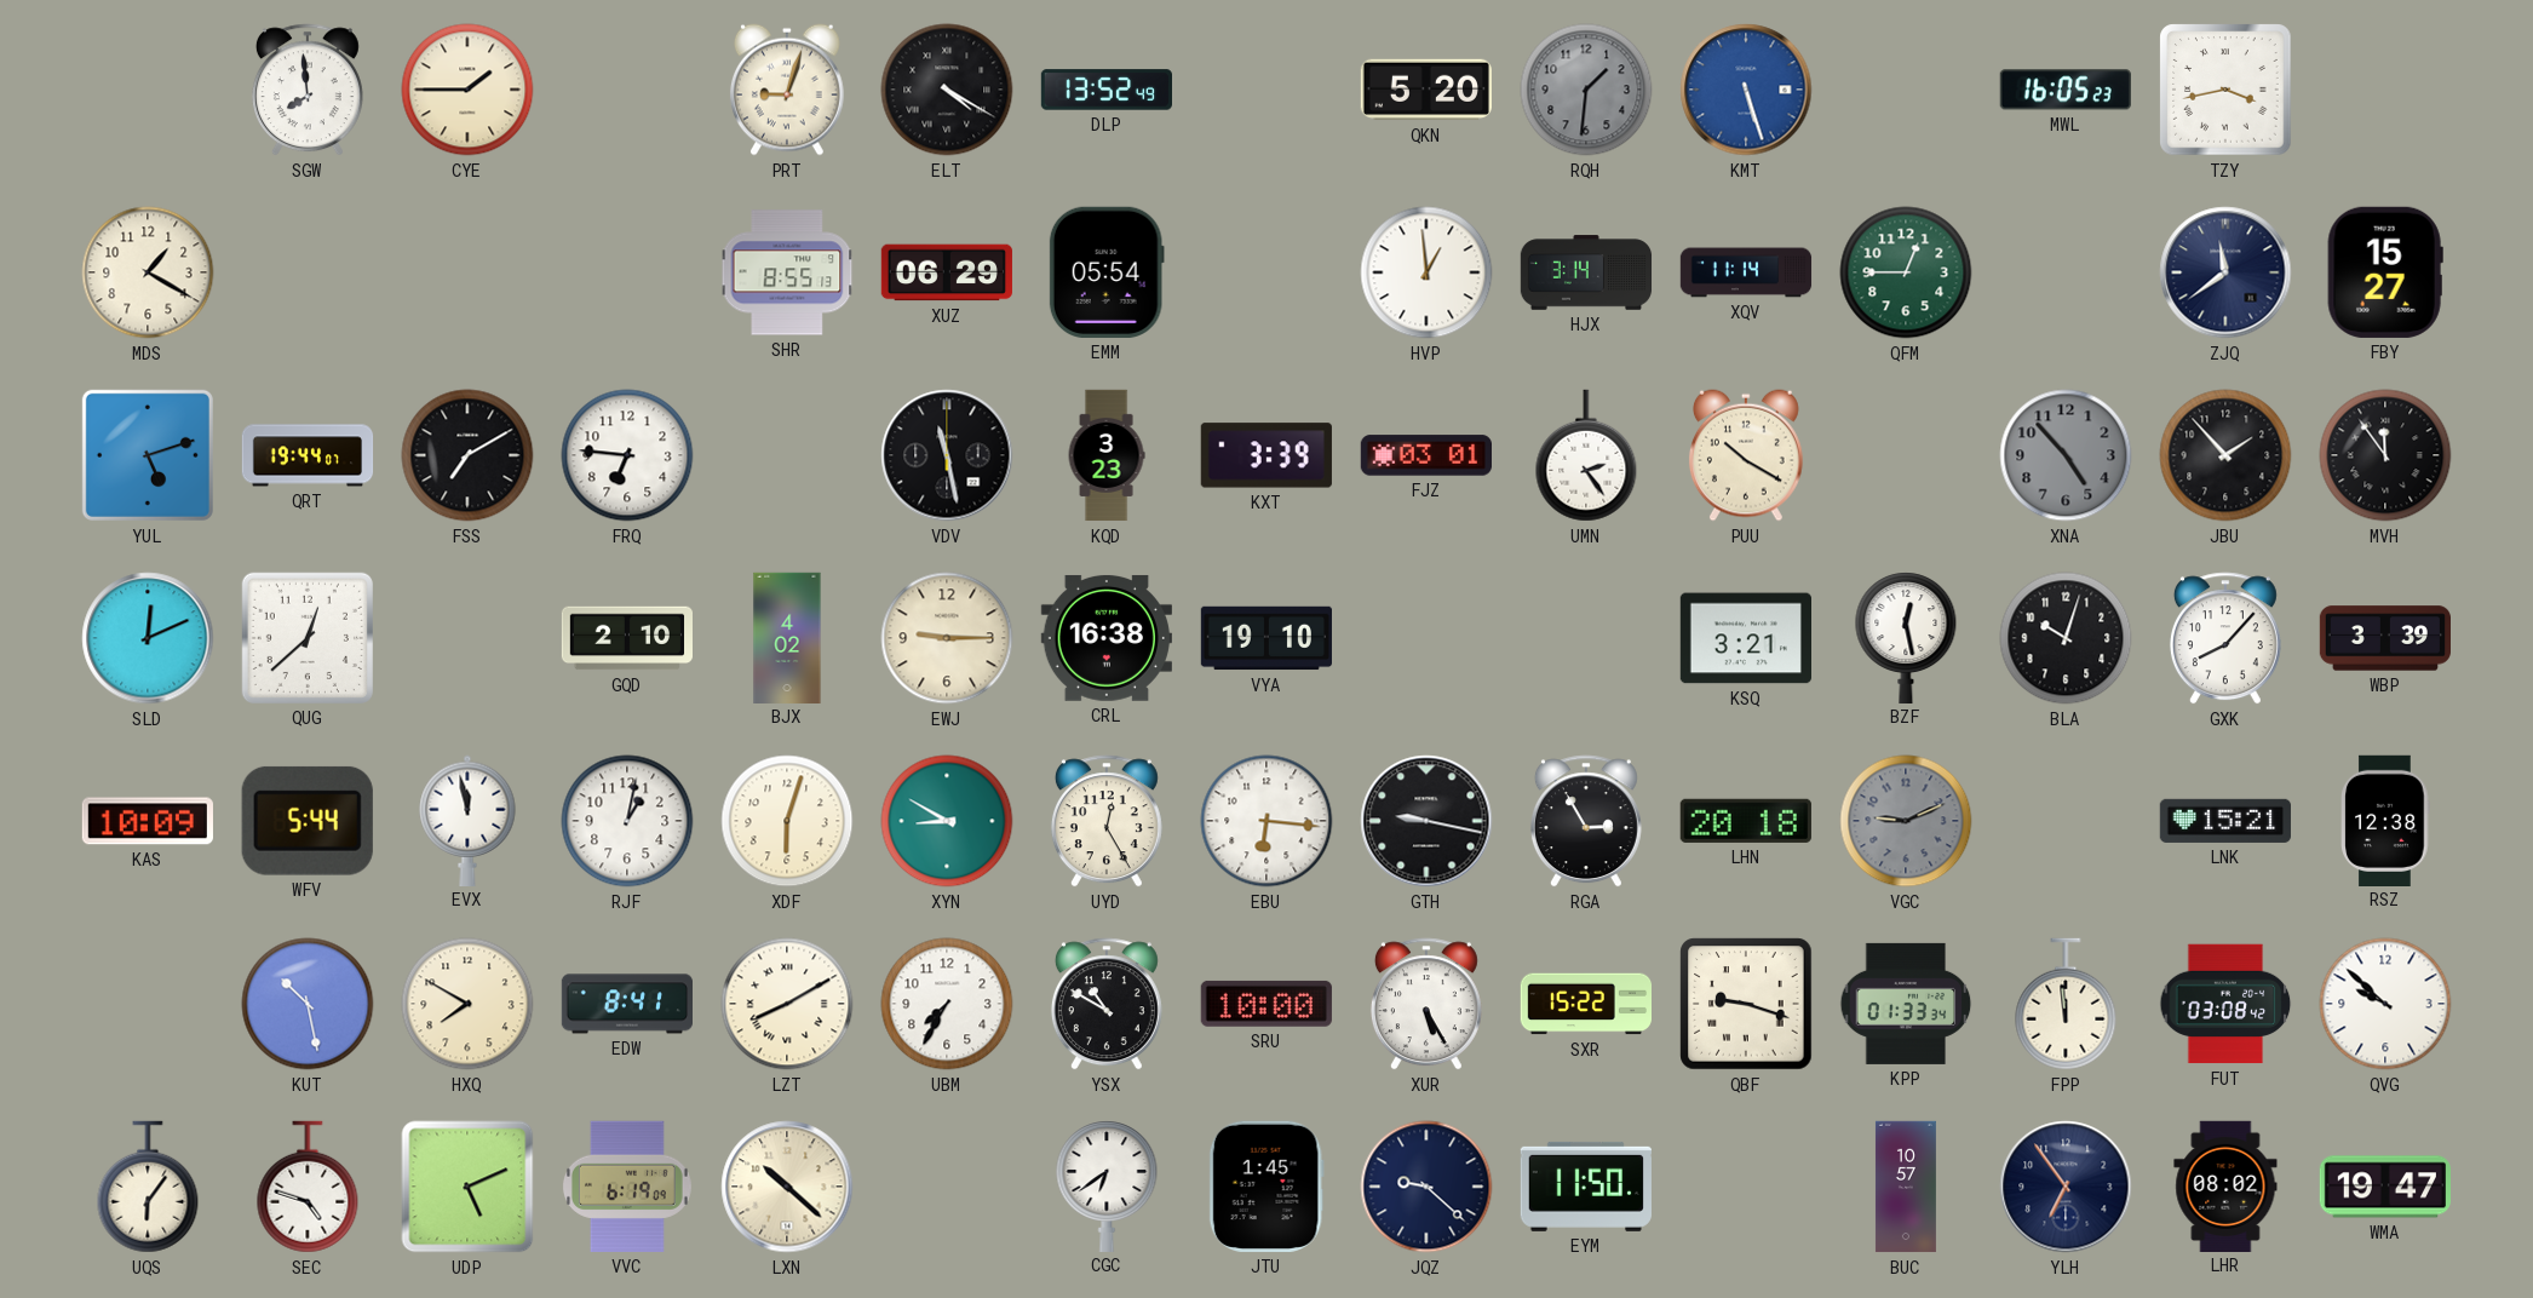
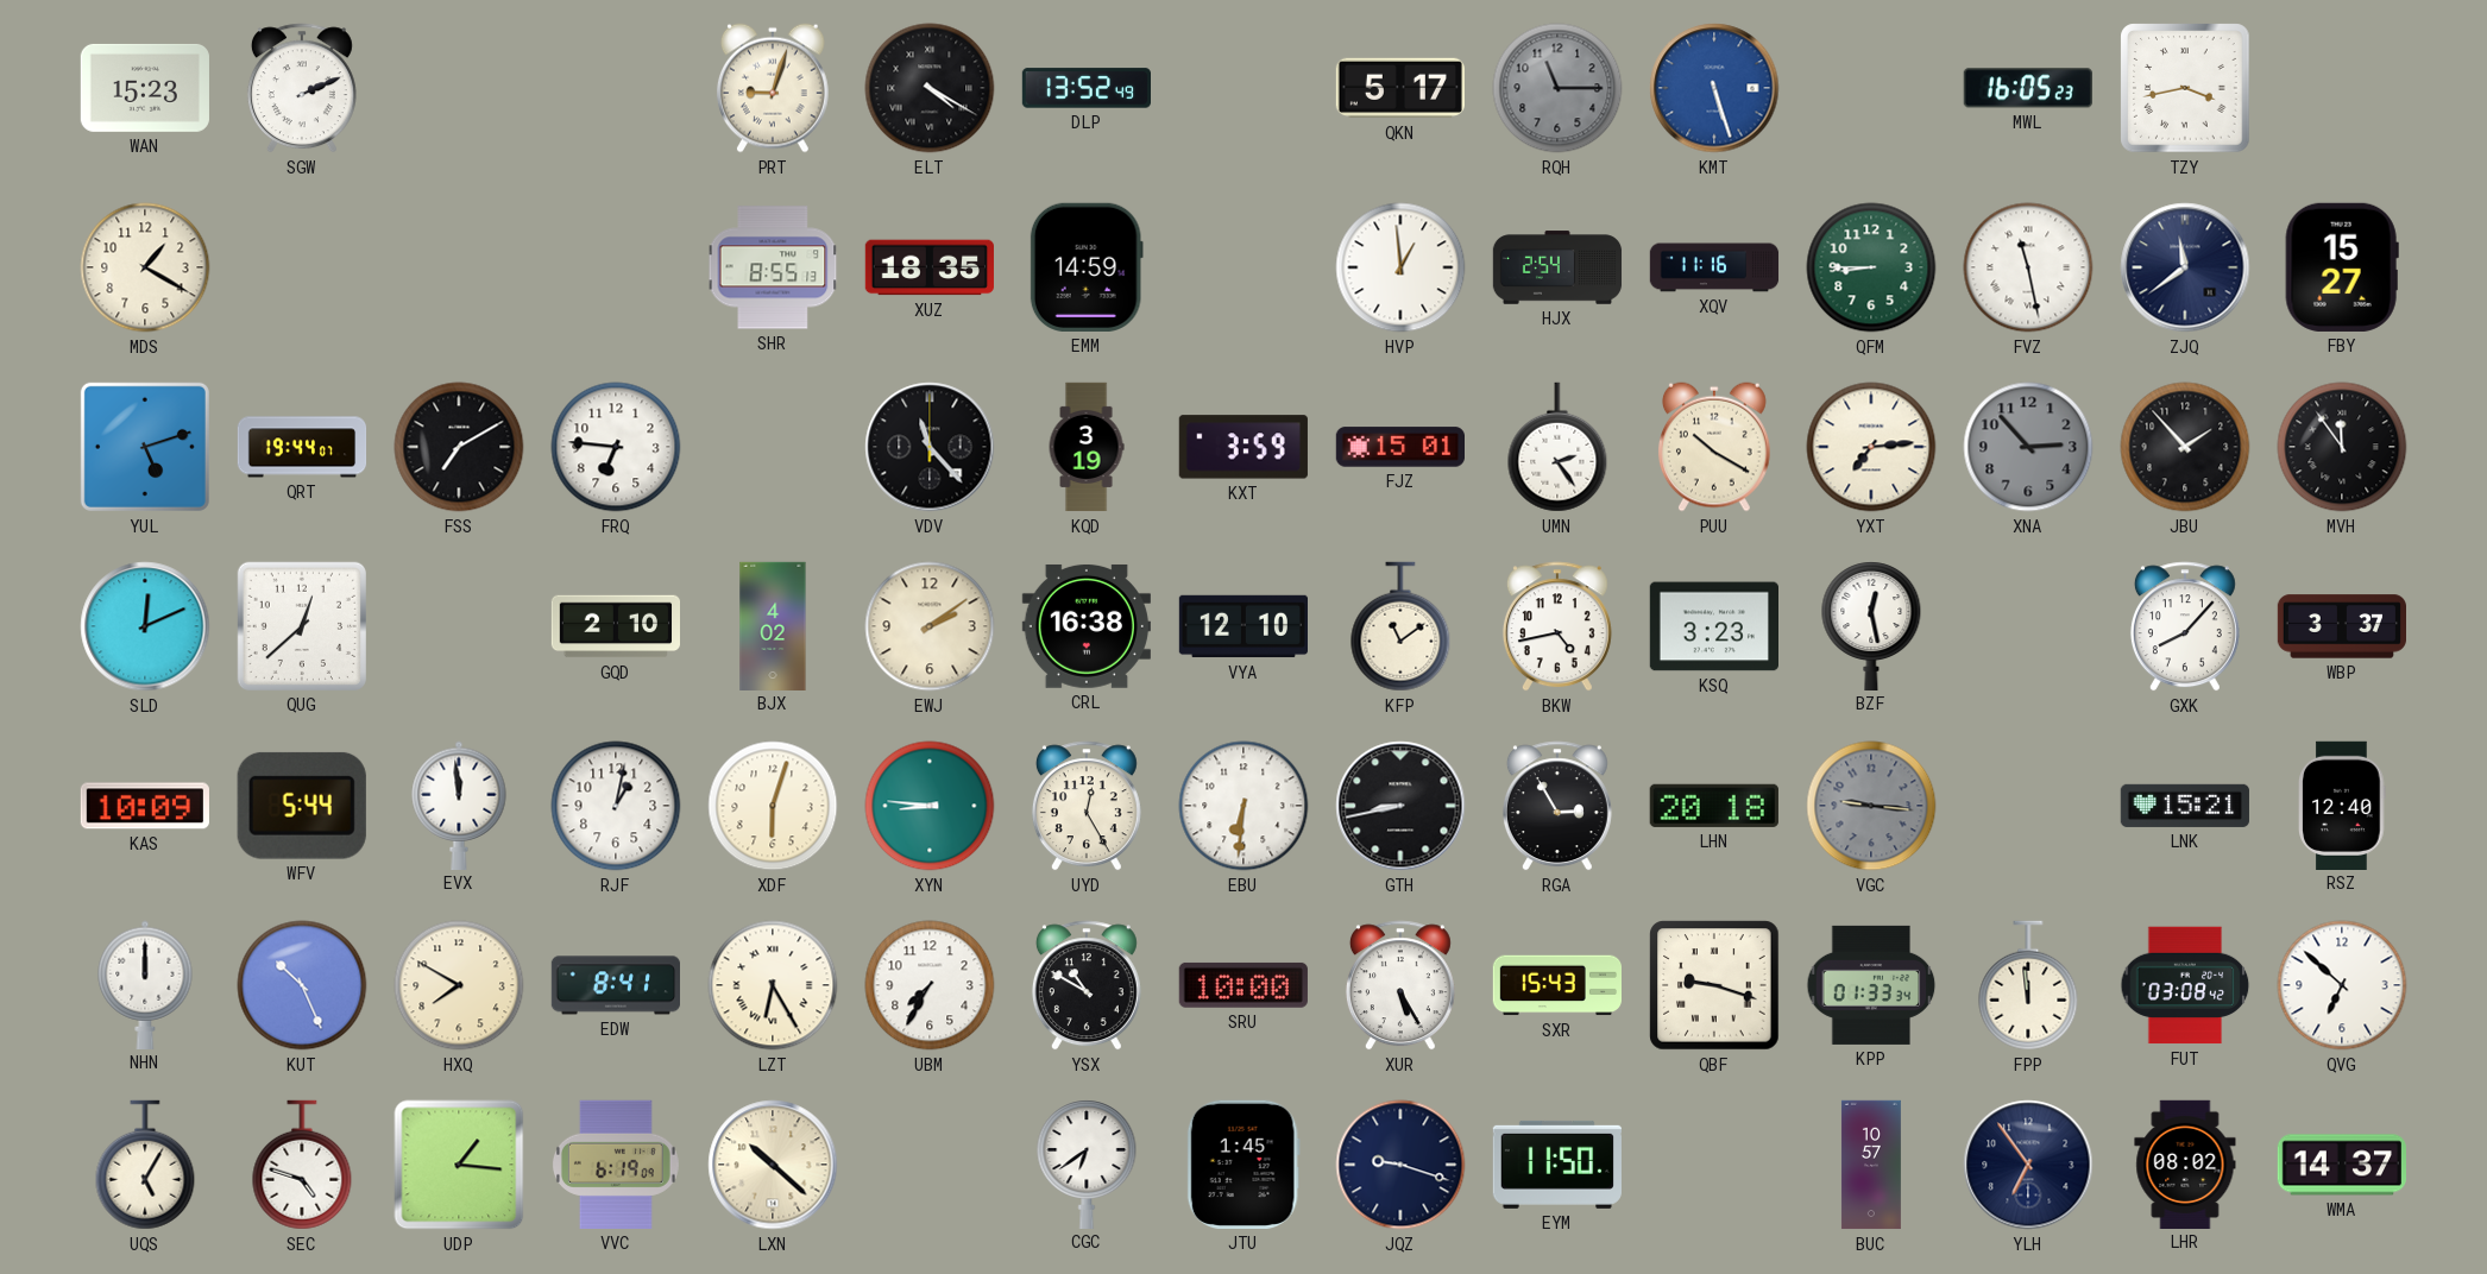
WAN: none -> 15:23
SGW: 7:59 -> 2:11
CYE: 1:45 -> none
QKN: 5:20 -> 5:17
RQH: 1:31 -> 11:15
XUZ: 06:29 -> 18:35
EMM: 05:54 -> 14:59
HJX: 3:14 -> 2:54
XQV: 11:14 -> 11:16
QFM: 12:45 -> 8:45
FVZ: none -> 11:28
VDV: 11:28 -> 11:23
KQD: 3:23 -> 3:19
KXT: 3:39 -> 3:59
FJZ: 03:01 -> 15:01
YXT: none -> 7:14
XNA: 4:53 -> 2:53
EWJ: 9:15 -> 2:09
VYA: 19:10 -> 12:10
KFP: none -> 11:09
BKW: none -> 4:43
KSQ: 3:21 -> 3:23
BLA: 10:03 -> none
WBP: 3:39 -> 3:37
EVX: 11:58 -> 11:59
XYN: 8:50 -> 8:46
EBU: 6:16 -> 6:31
GTH: 9:17 -> 8:43
VGC: 9:11 -> 9:16
RSZ: 12:38 -> 12:40
NHN: none -> 12:00
KUT: 10:28 -> 10:26
LZT: 8:10 -> 6:25
SXR: 15:22 -> 15:43
QVG: 9:52 -> 6:52
UQS: 6:06 -> 5:05
UDP: 5:11 -> 1:16
JQZ: 9:22 -> 9:18
WMA: 19:47 -> 14:37
